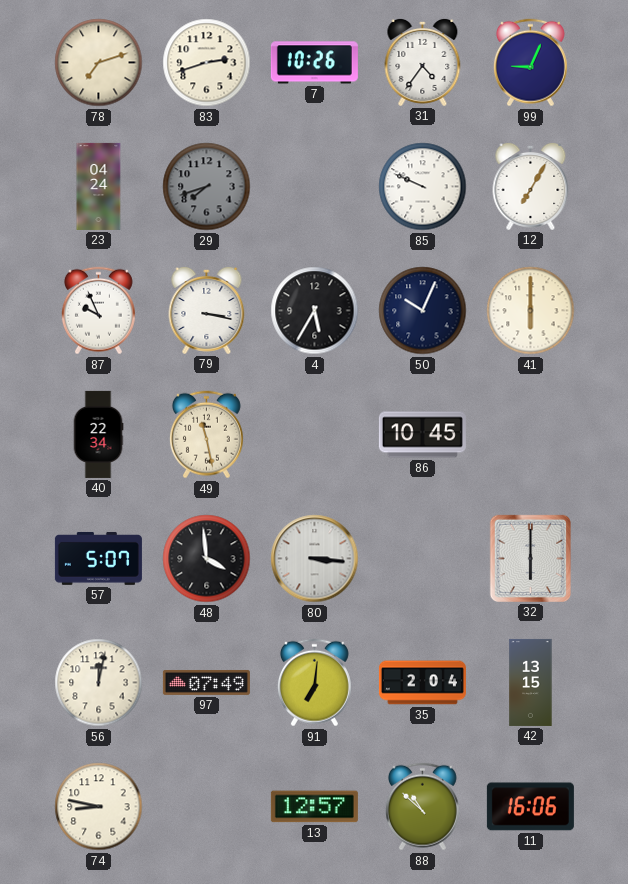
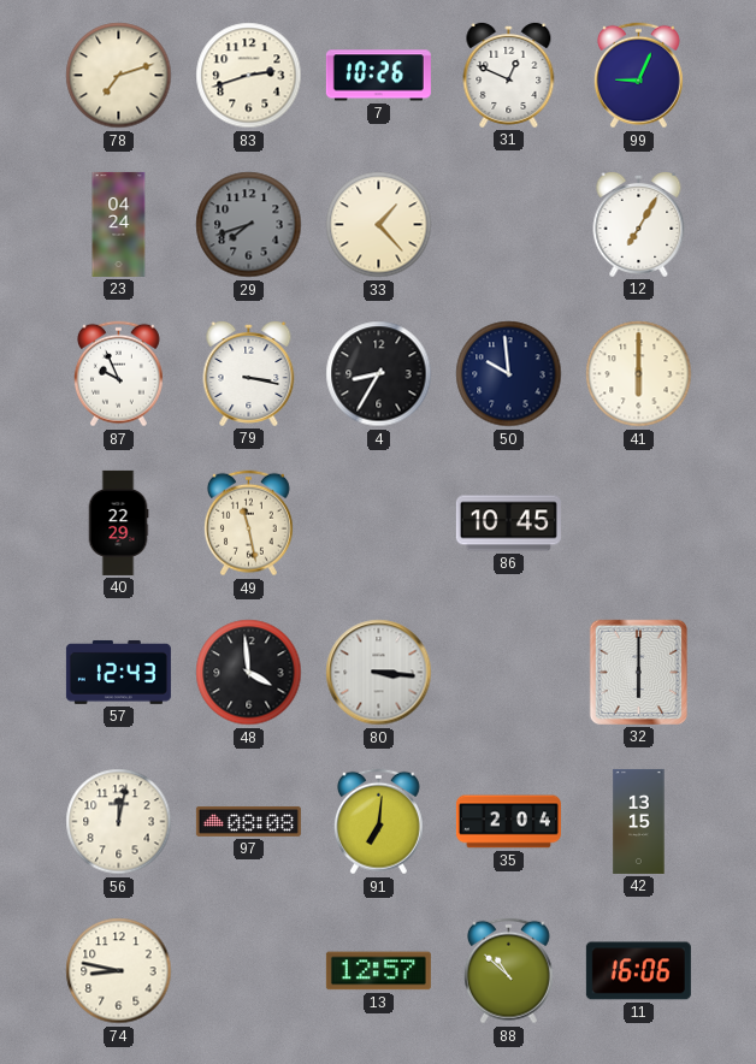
31: 4:36 -> 12:49
33: none -> 1:23
85: 9:49 -> none
4: 5:35 -> 8:35
50: 10:04 -> 9:59
40: 22:34 -> 22:29
57: 5:07 -> 12:43
97: 07:49 -> 08:08
